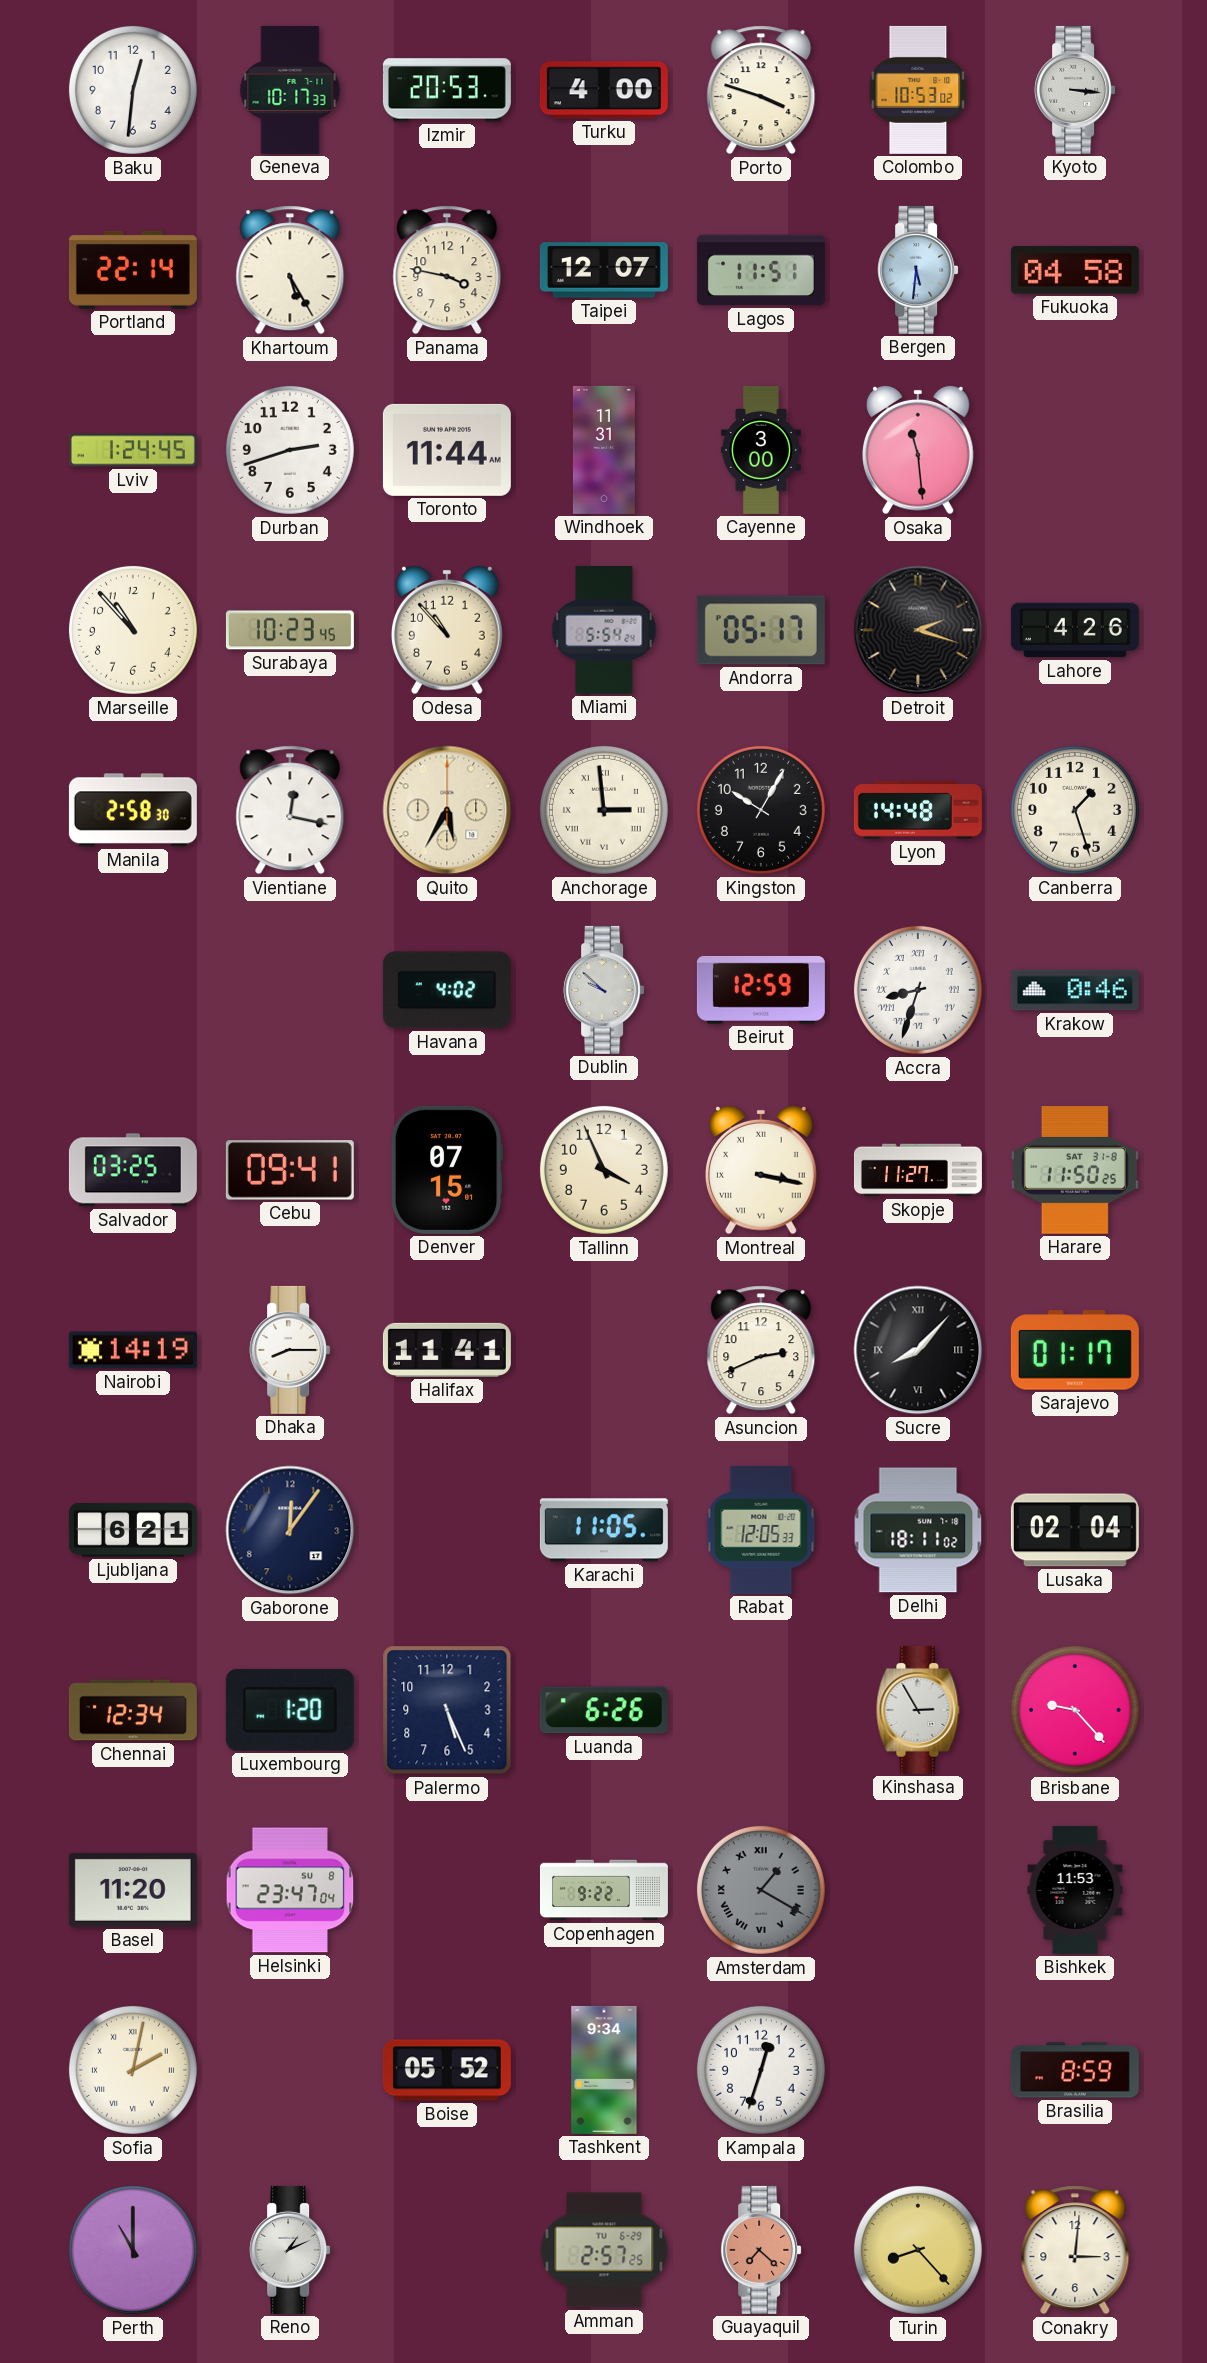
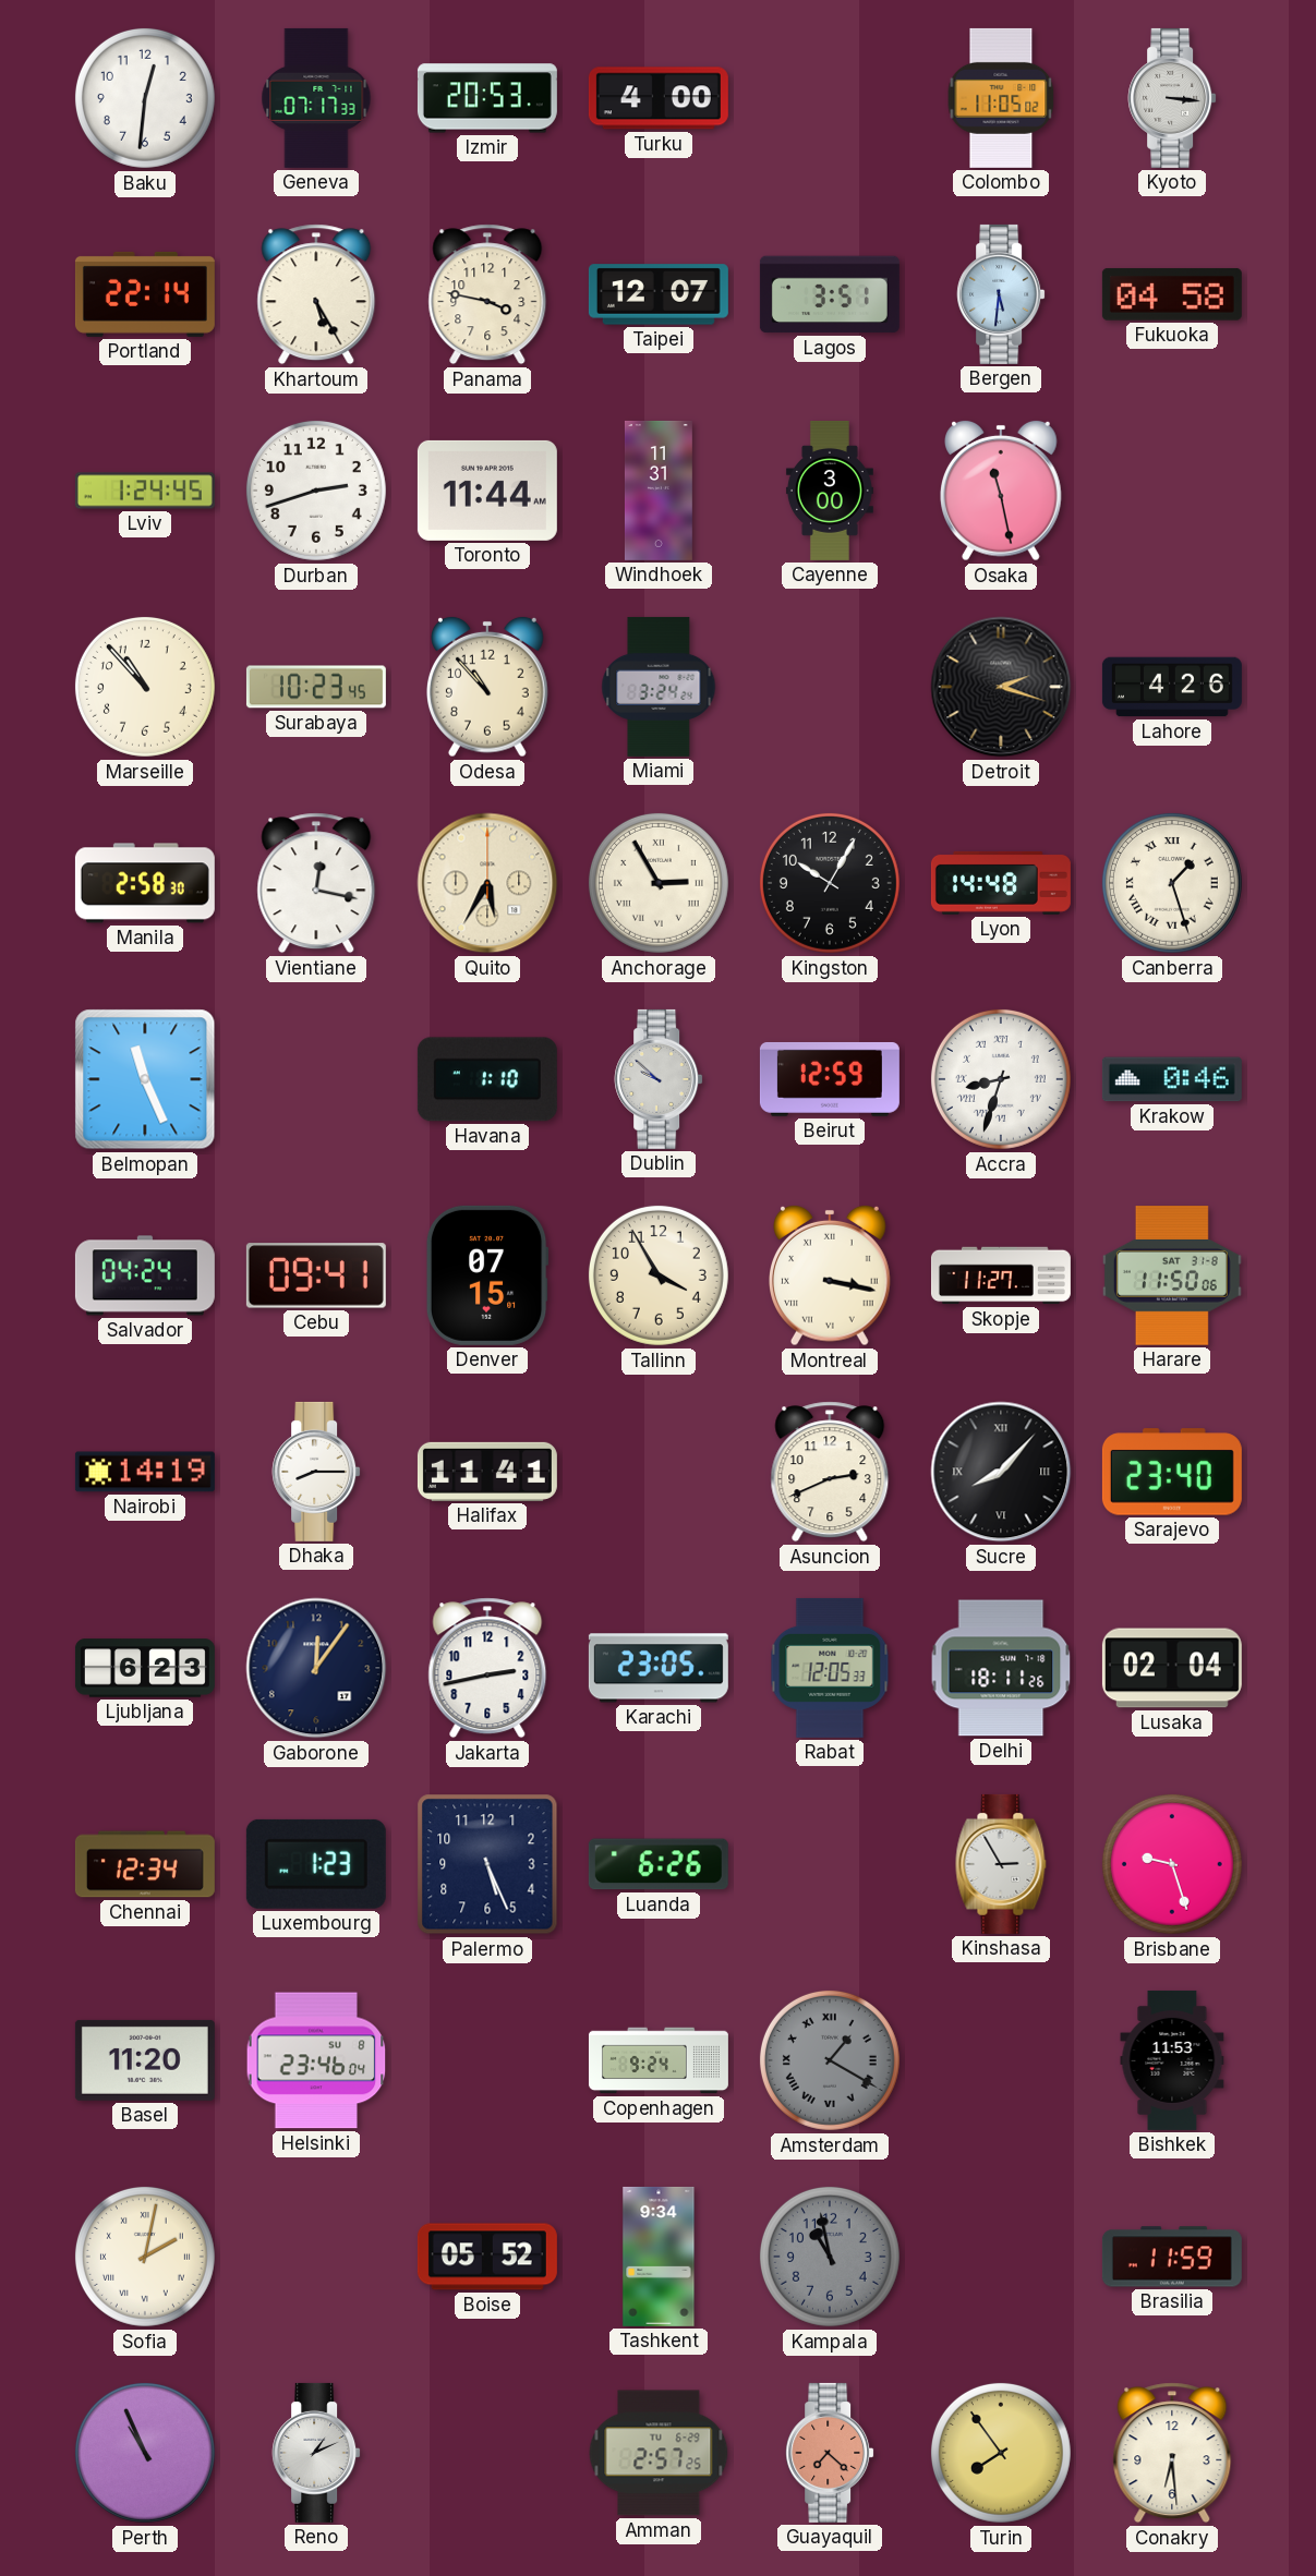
Geneva: 10:17 -> 07:17
Porto: 3:48 -> none
Colombo: 10:53 -> 11:05
Lagos: 11:51 -> 3:51
Osaka: 11:29 -> 11:28
Miami: 5:54 -> 3:24
Andorra: 05:17 -> none
Anchorage: 2:59 -> 2:55
Canberra numerals: Arabic -> Roman
Belmopan: none -> 11:26
Havana: 4:02 -> 1:10
Salvador: 03:25 -> 04:24
Tallinn: 3:56 -> 3:55
Harare: 11:50:25 -> 11:50:06
Sarajevo: 01:17 -> 23:40
Ljubljana: 6:21 -> 6:23
Jakarta: none -> 2:43
Karachi: 11:05 -> 23:05
Delhi: 18:11:02 -> 18:11:26
Luxembourg: 1:20 -> 1:23
Brisbane: 9:23 -> 9:27
Helsinki: 23:47 -> 23:46
Copenhagen: 9:22 -> 9:24
Kampala: 12:33 -> 10:58
Kampala dial: white -> grey
Brasilia: 8:59 -> 11:59
Perth: 11:00 -> 10:56
Turin: 8:23 -> 7:54
Conakry: 3:01 -> 6:29
